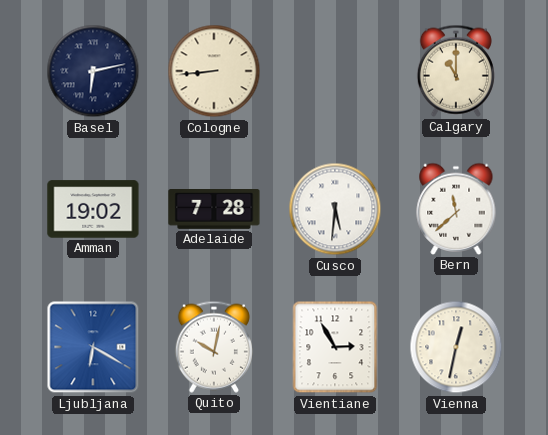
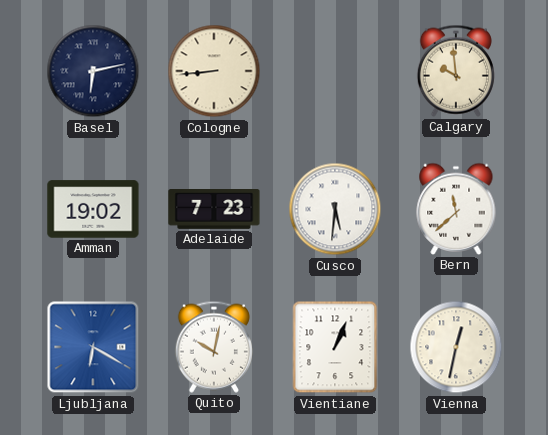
Calgary: 11:00 -> 9:59
Adelaide: 7:28 -> 7:23
Vientiane: 2:55 -> 1:04
